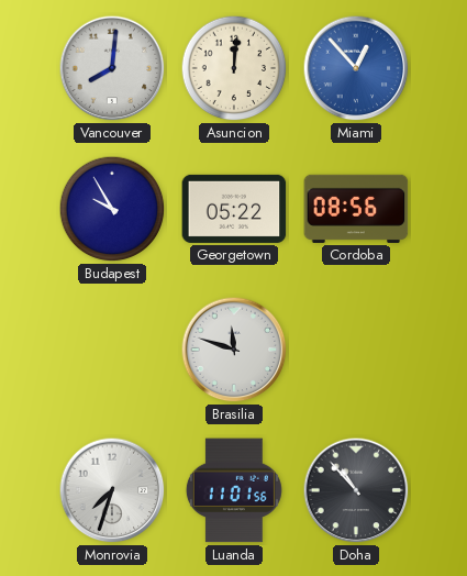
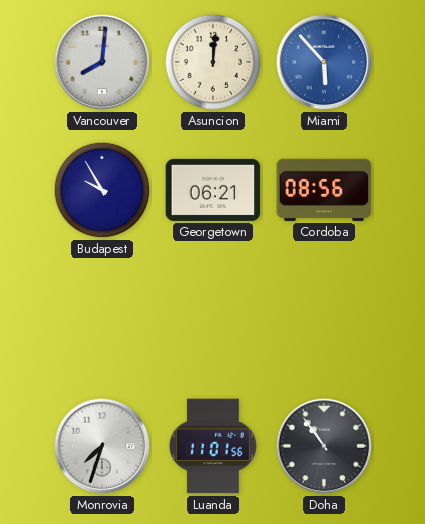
Miami: 12:53 -> 5:53
Georgetown: 05:22 -> 06:21
Brasilia: 11:48 -> none
Doha: 10:53 -> 10:54
